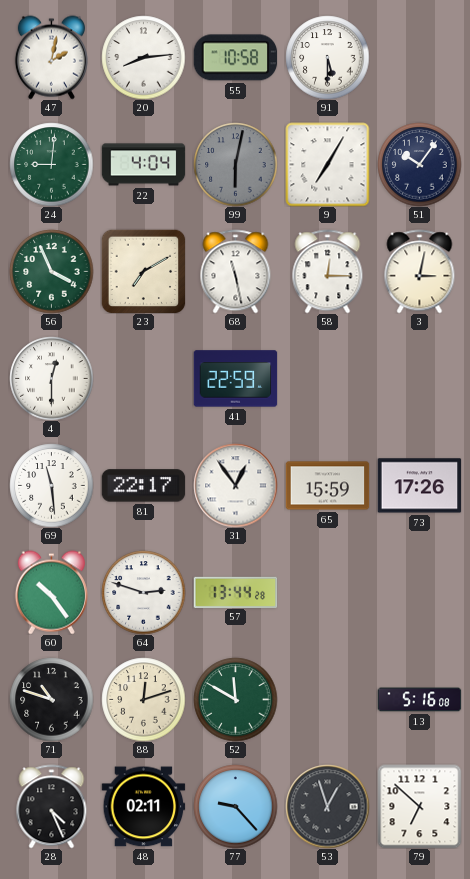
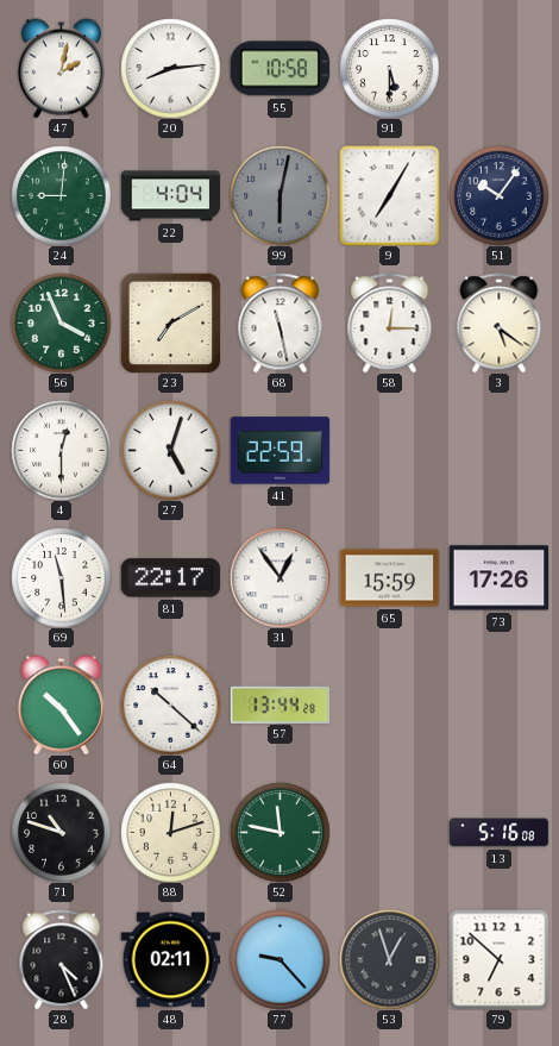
3: 3:02 -> 5:21
27: none -> 5:03
64: 2:48 -> 10:22
52: 11:50 -> 11:47
